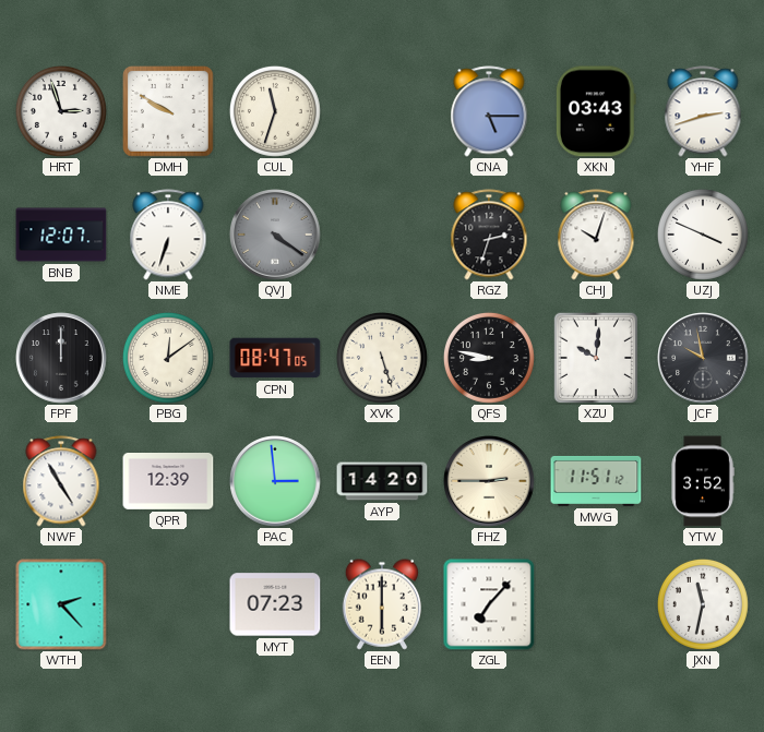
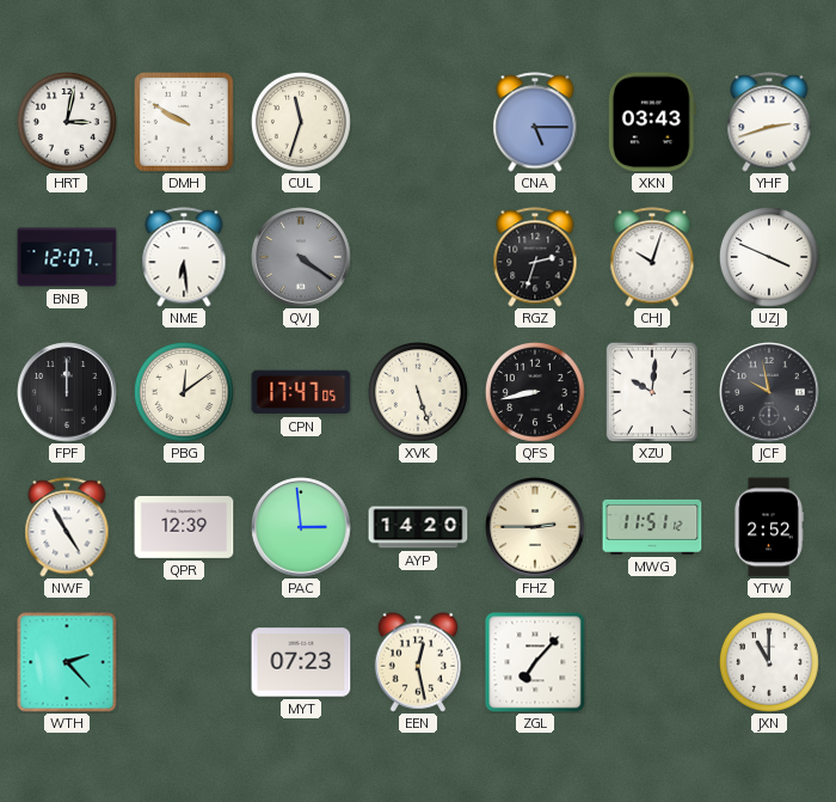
HRT: 2:57 -> 3:02
NME: 6:33 -> 6:29
CPN: 08:47 -> 17:47
QFS: 8:47 -> 8:43
YTW: 3:52 -> 2:52
EEN: 6:00 -> 12:28
JXN: 11:32 -> 11:00
